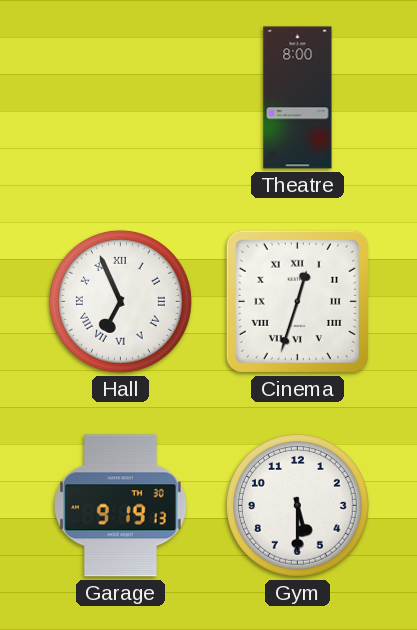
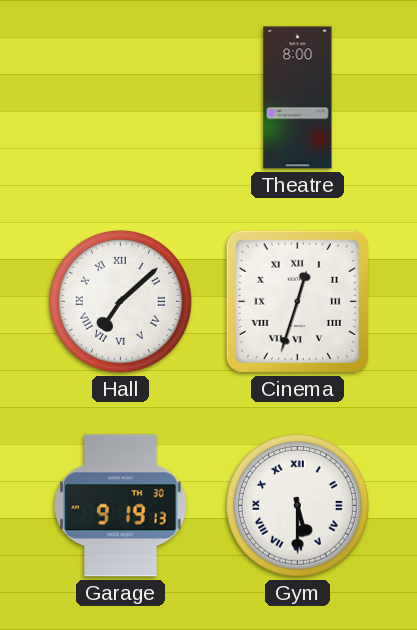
Hall: 6:56 -> 7:08
Gym numerals: Arabic -> Roman
